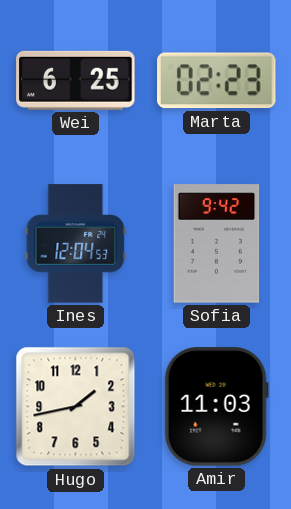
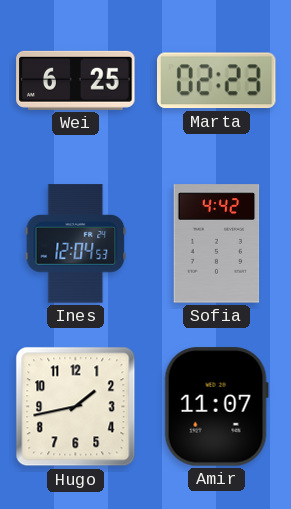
Sofia: 9:42 -> 4:42
Amir: 11:03 -> 11:07
